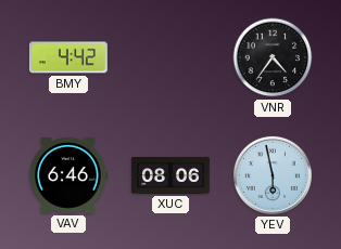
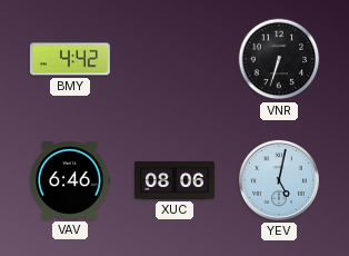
VNR: 4:36 -> 6:33
YEV: 5:58 -> 5:02
